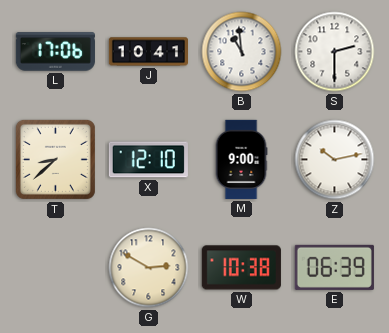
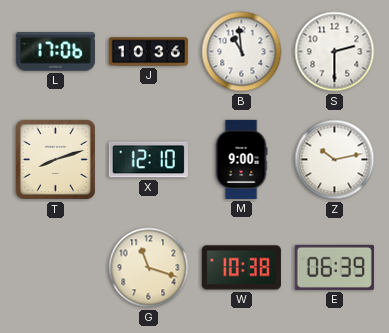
J: 10:41 -> 10:36
T: 8:38 -> 8:12
G: 2:50 -> 11:18
